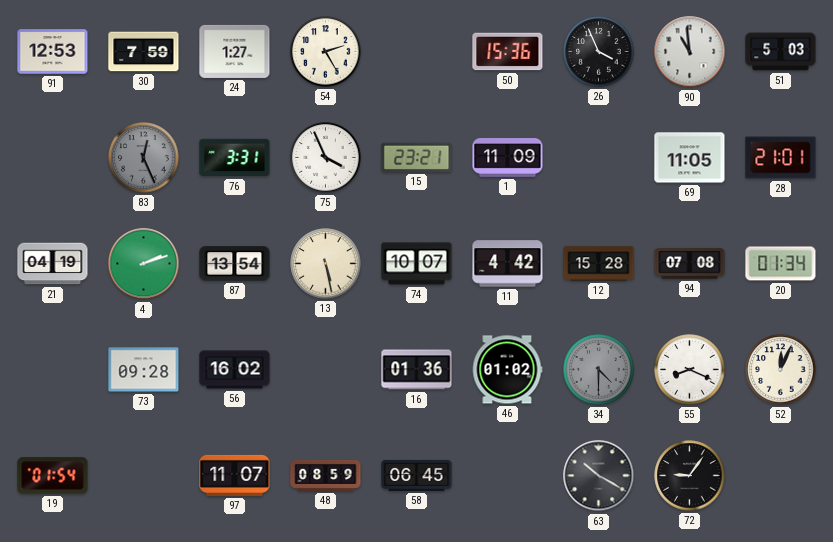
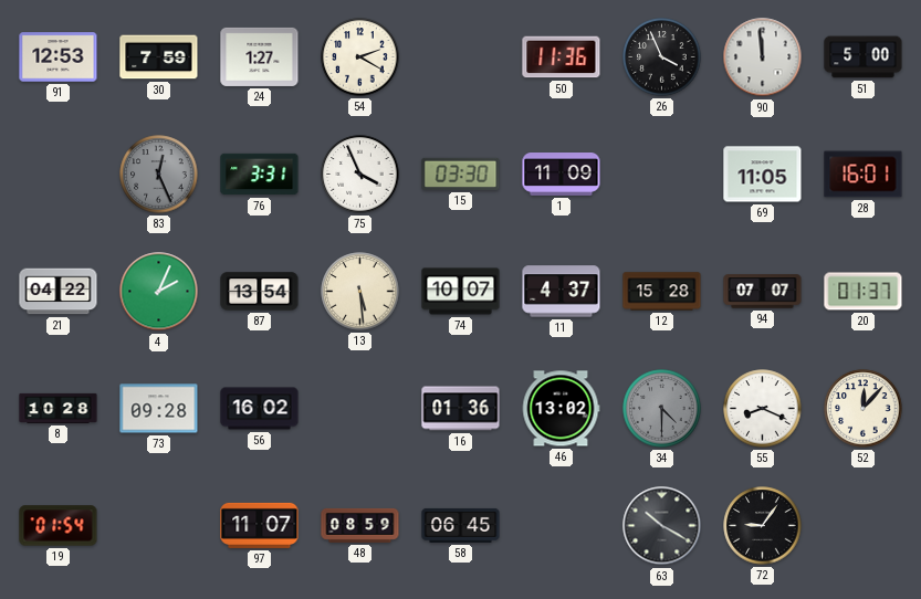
54: 2:25 -> 2:20
50: 15:36 -> 11:36
90: 10:59 -> 11:59
51: 5:03 -> 5:00
15: 23:21 -> 03:30
28: 21:01 -> 16:01
21: 04:19 -> 04:22
4: 2:12 -> 2:04
13: 5:28 -> 5:29
11: 4:42 -> 4:37
94: 07:08 -> 07:07
20: 01:34 -> 01:37
8: none -> 10:28
46: 01:02 -> 13:02
52: 12:04 -> 12:07
